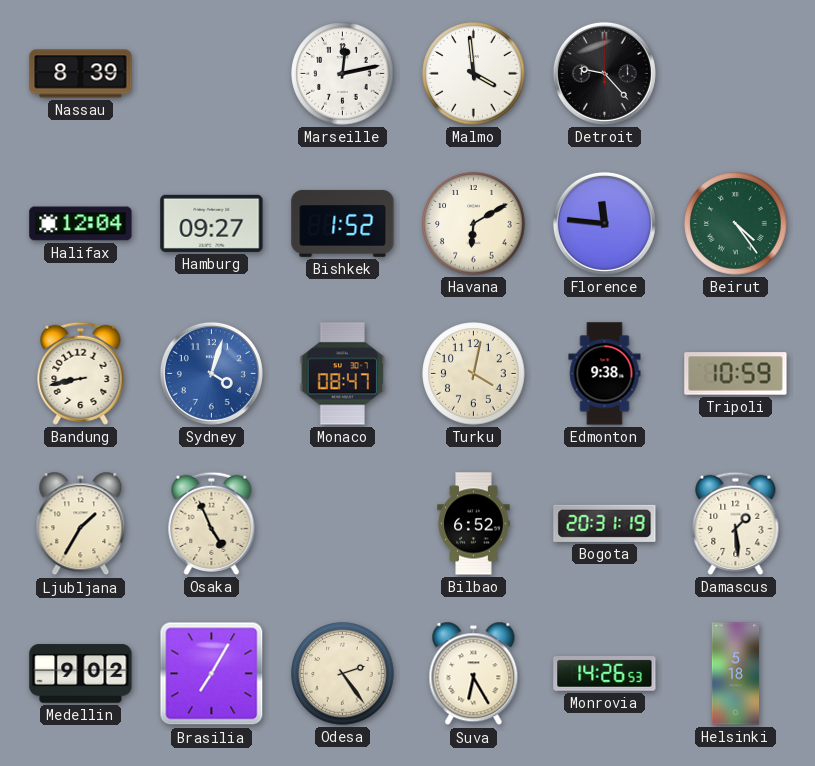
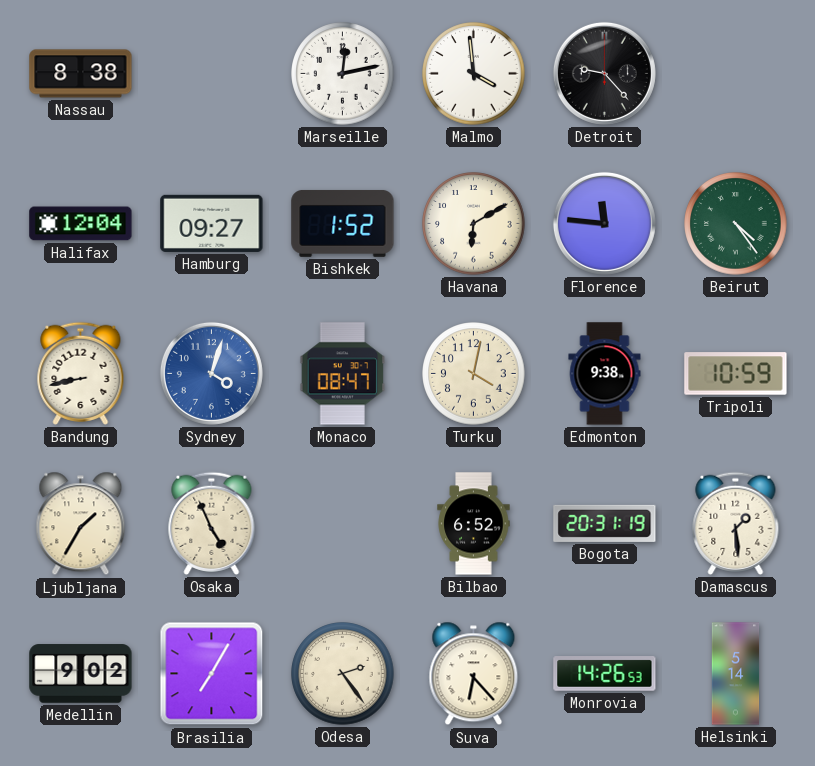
Nassau: 8:39 -> 8:38
Suva: 6:25 -> 6:23
Helsinki: 5:18 -> 5:14
